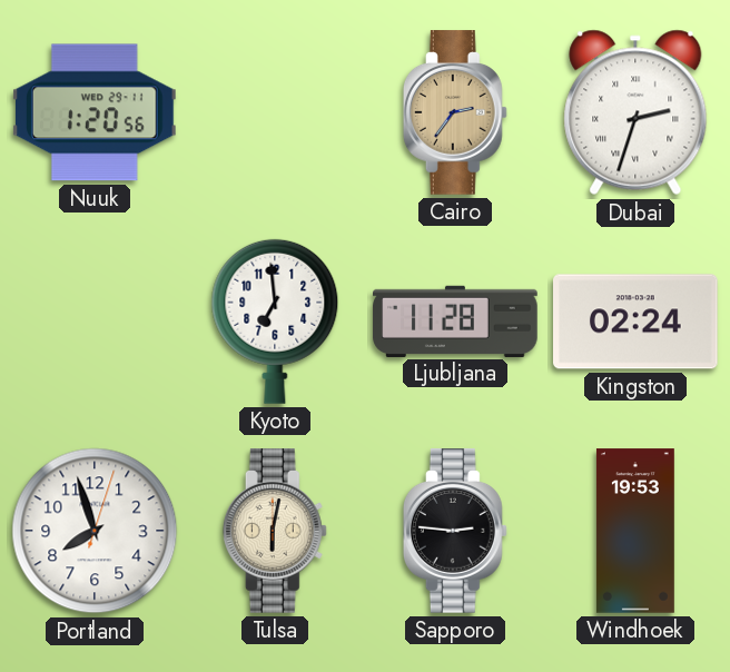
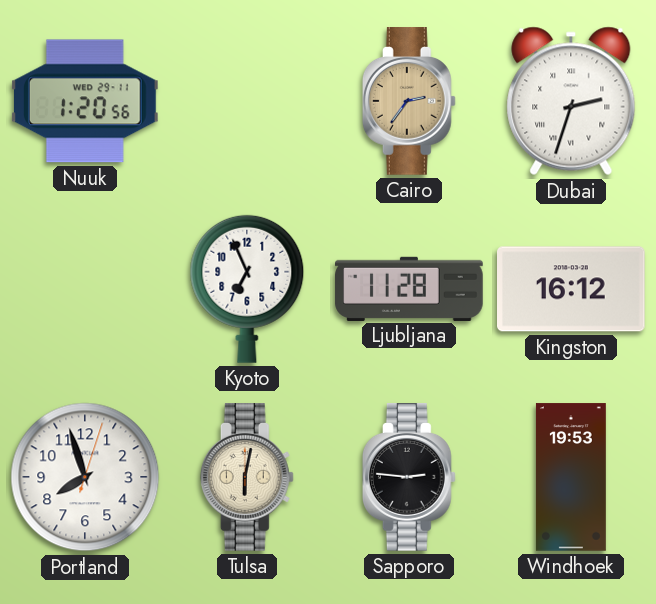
Kyoto: 6:59 -> 6:56
Kingston: 02:24 -> 16:12
